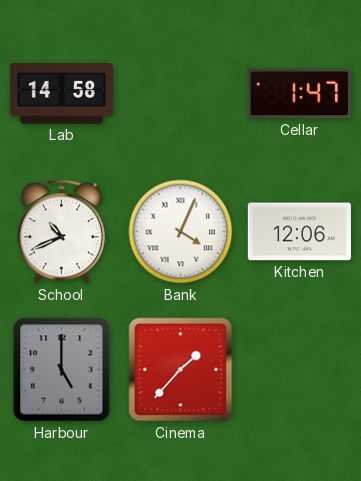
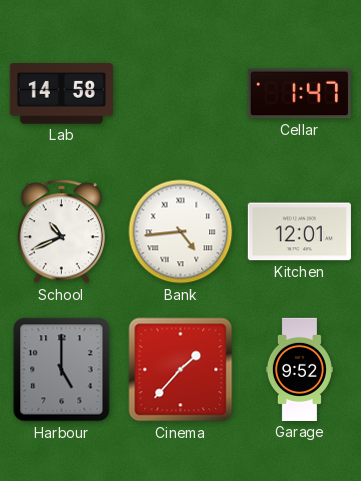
Bank: 4:04 -> 4:44
Kitchen: 12:06 -> 12:01
Garage: none -> 9:52
